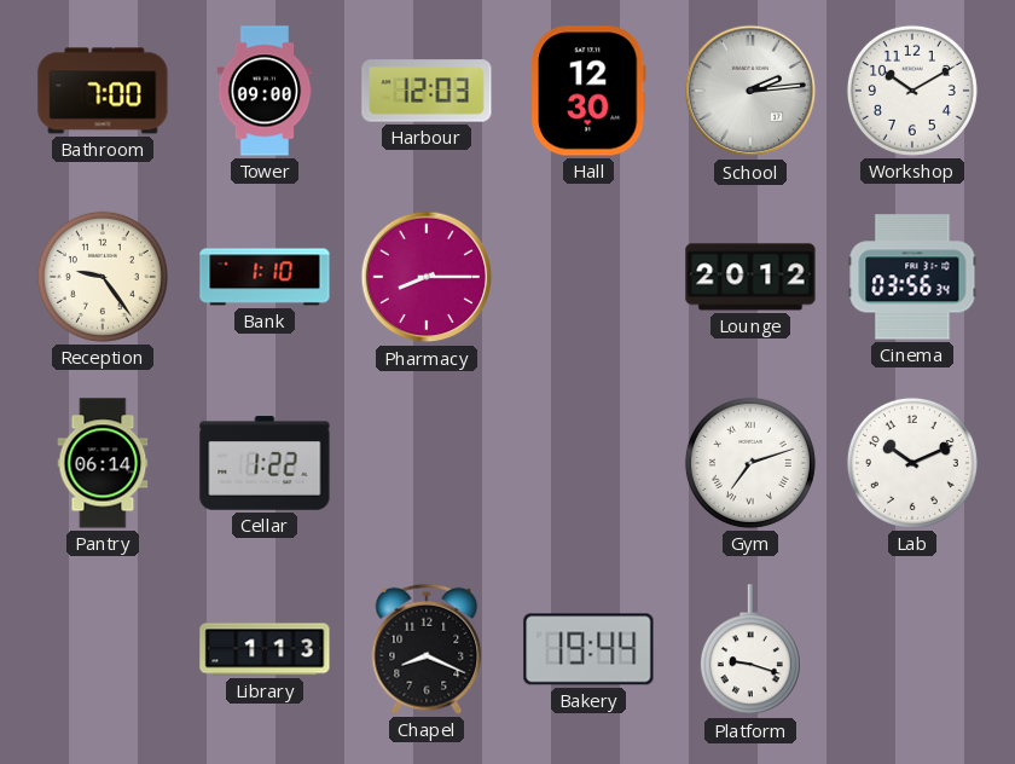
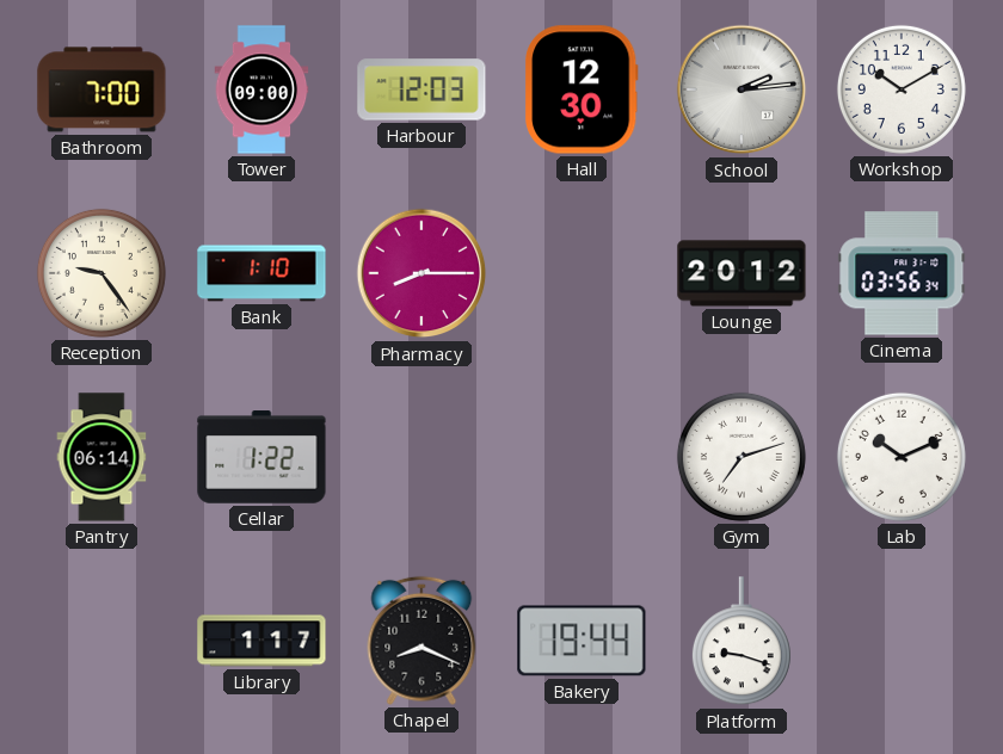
Library: 1:13 -> 1:17
